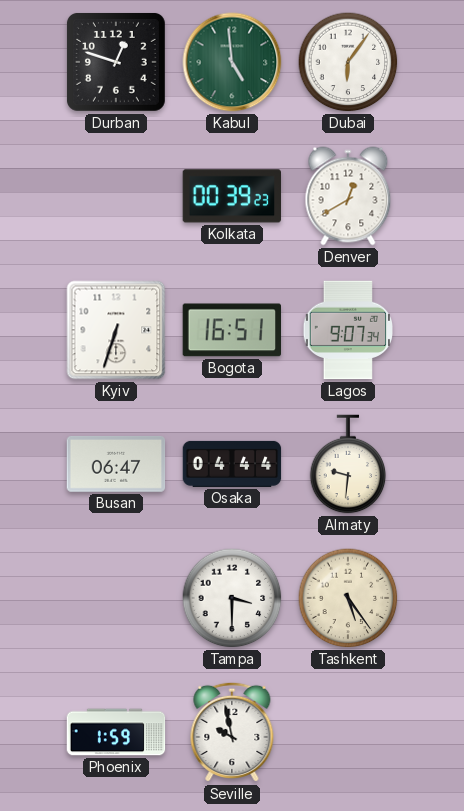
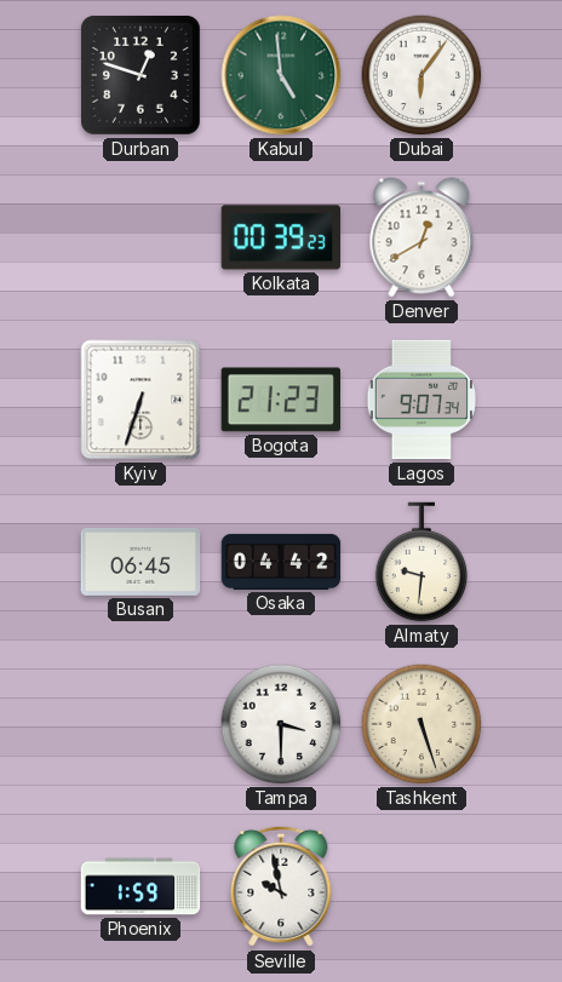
Bogota: 16:51 -> 21:23
Busan: 06:47 -> 06:45
Osaka: 04:44 -> 04:42
Tashkent: 5:24 -> 5:27
